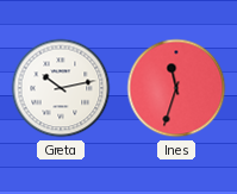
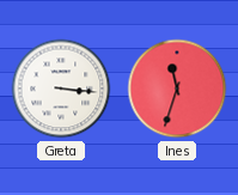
Greta: 10:13 -> 3:16
